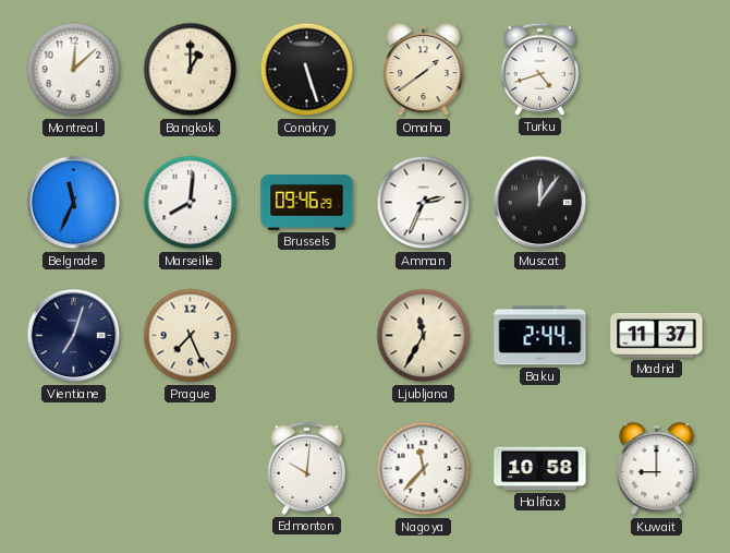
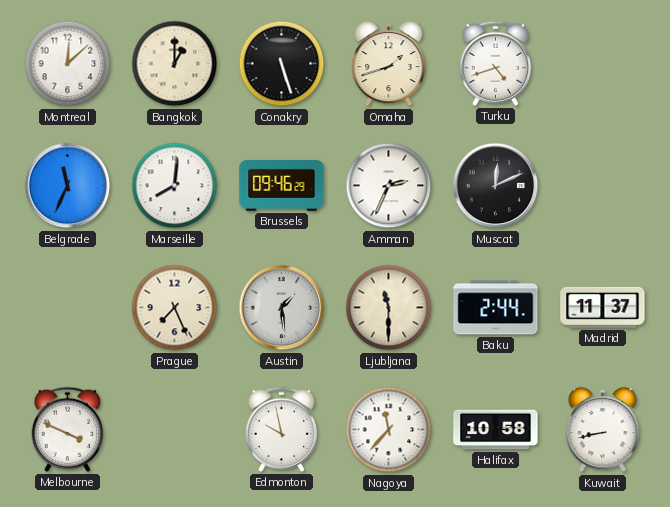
Omaha: 1:39 -> 1:42
Muscat: 12:06 -> 12:11
Vientiane: 7:03 -> none
Austin: none -> 1:29
Ljubljana: 11:35 -> 11:30
Melbourne: none -> 3:49
Edmonton: 10:01 -> 9:58
Kuwait: 9:00 -> 8:43
